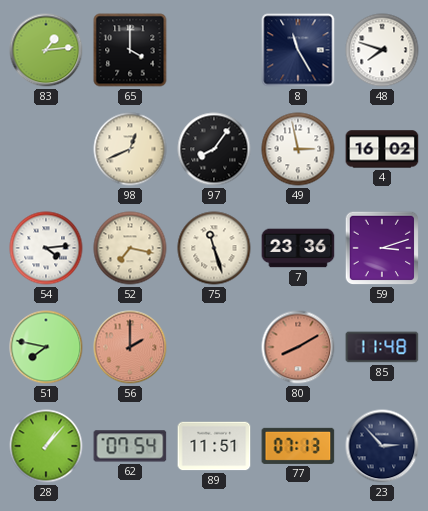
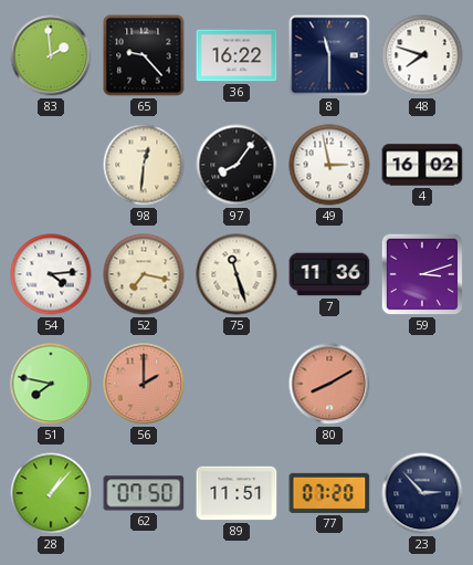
83: 1:14 -> 1:59
65: 4:00 -> 9:23
36: none -> 16:22
8: 11:25 -> 11:30
98: 12:41 -> 12:31
7: 23:36 -> 11:36
85: 11:48 -> none
62: 07:54 -> 07:50
77: 07:13 -> 07:20
